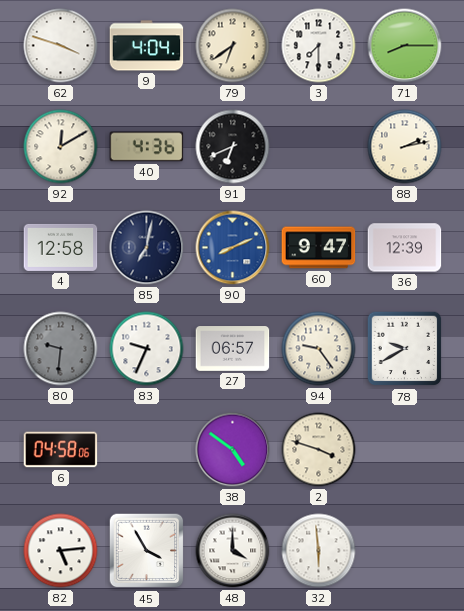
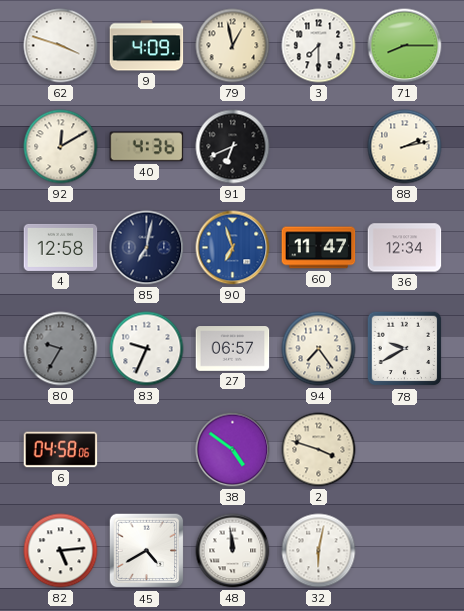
9: 4:04 -> 4:09
79: 6:39 -> 12:58
90: 8:11 -> 6:57
60: 9:47 -> 11:47
36: 12:39 -> 12:34
80: 9:31 -> 9:35
94: 9:24 -> 7:24
45: 3:55 -> 4:40
48: 4:00 -> 11:59
32: 5:59 -> 6:02
